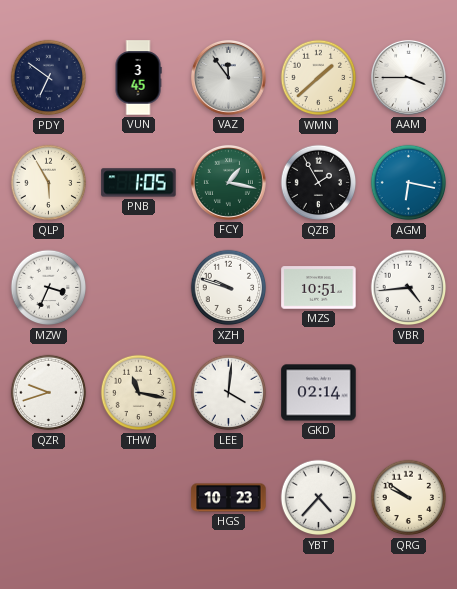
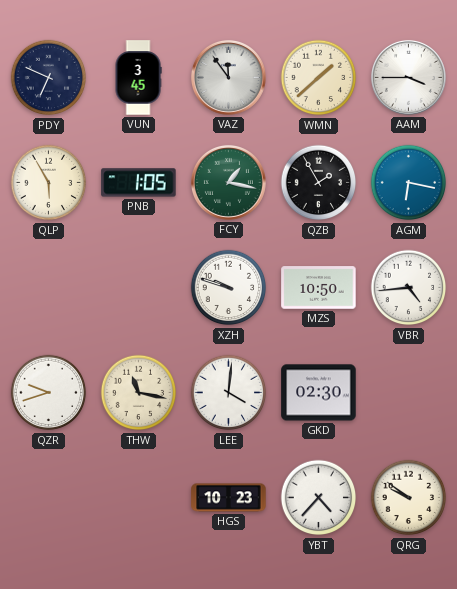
PDY: 6:51 -> 6:49
MZW: 3:34 -> none
MZS: 10:51 -> 10:50
GKD: 02:14 -> 02:30
